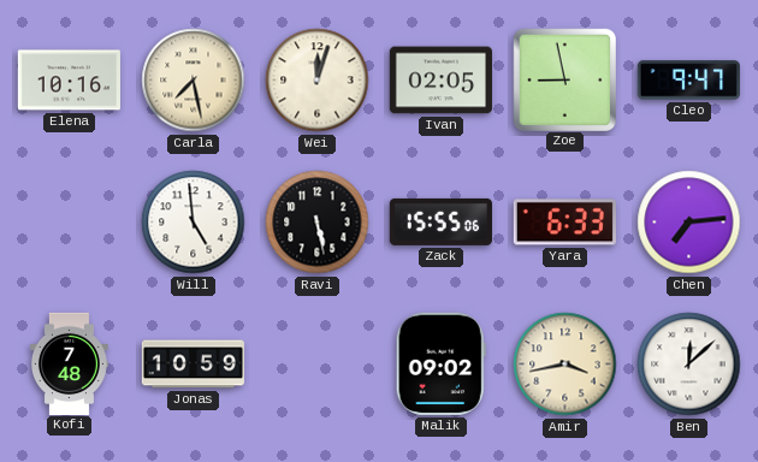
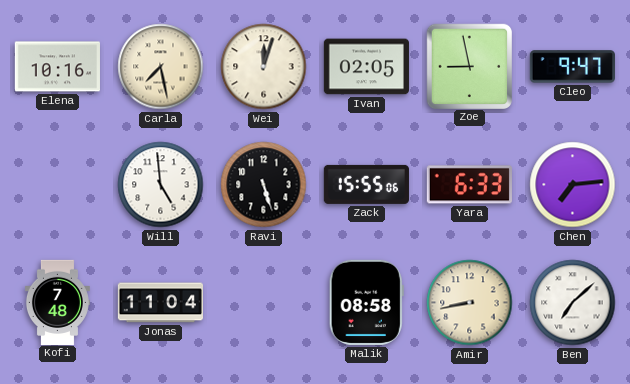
Ravi: 5:28 -> 5:27
Jonas: 10:59 -> 11:04
Malik: 09:02 -> 08:58
Amir: 3:43 -> 8:43
Ben: 12:08 -> 7:08
